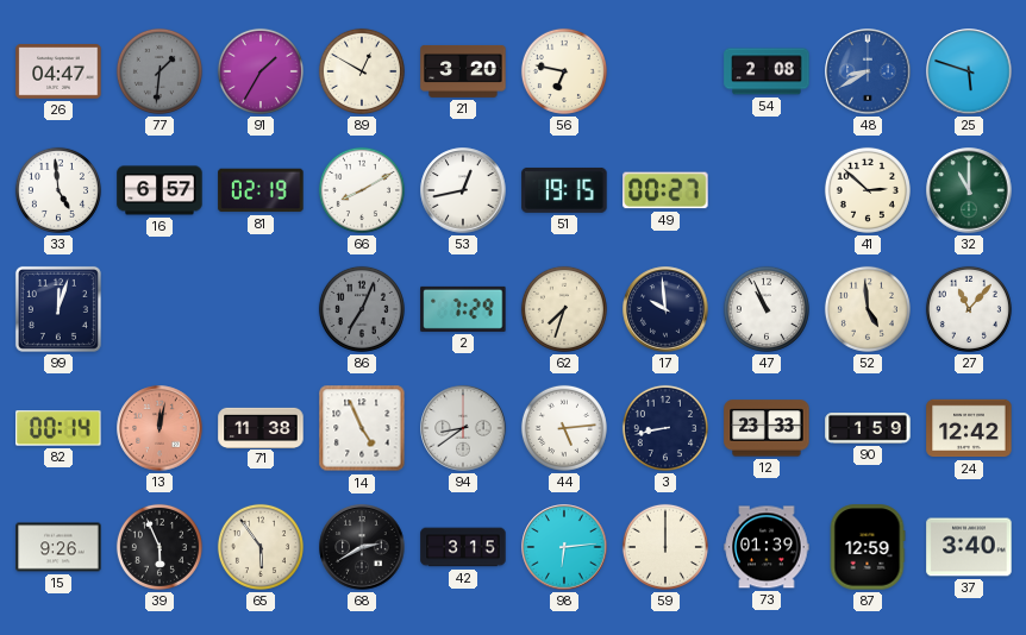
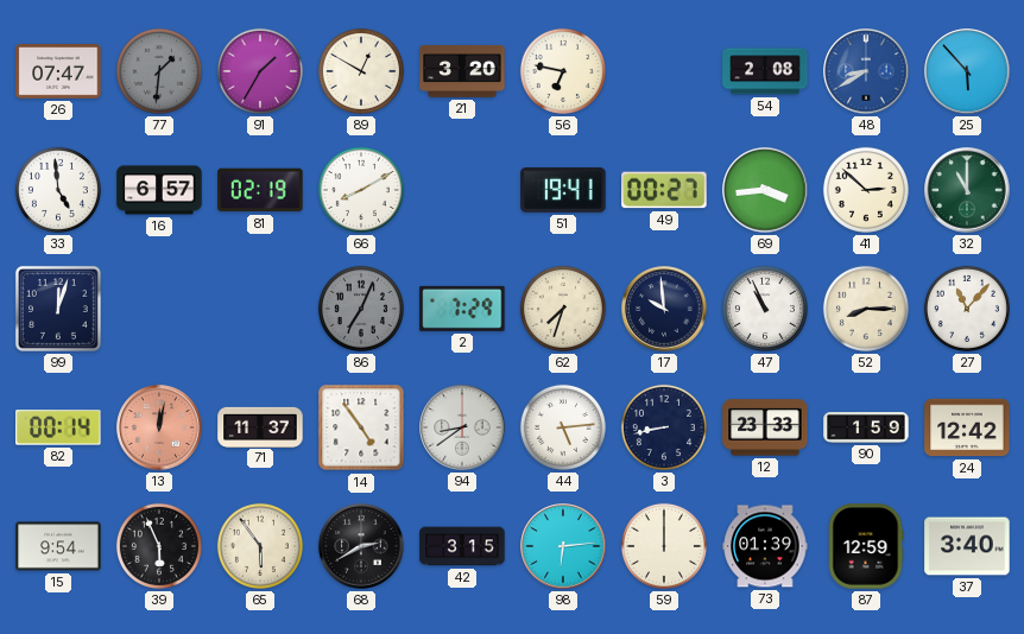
26: 04:47 -> 07:47
25: 5:48 -> 5:53
53: 12:43 -> none
51: 19:15 -> 19:41
69: none -> 3:44
52: 4:59 -> 8:15
71: 11:38 -> 11:37
14: 4:56 -> 4:54
15: 9:26 -> 9:54
